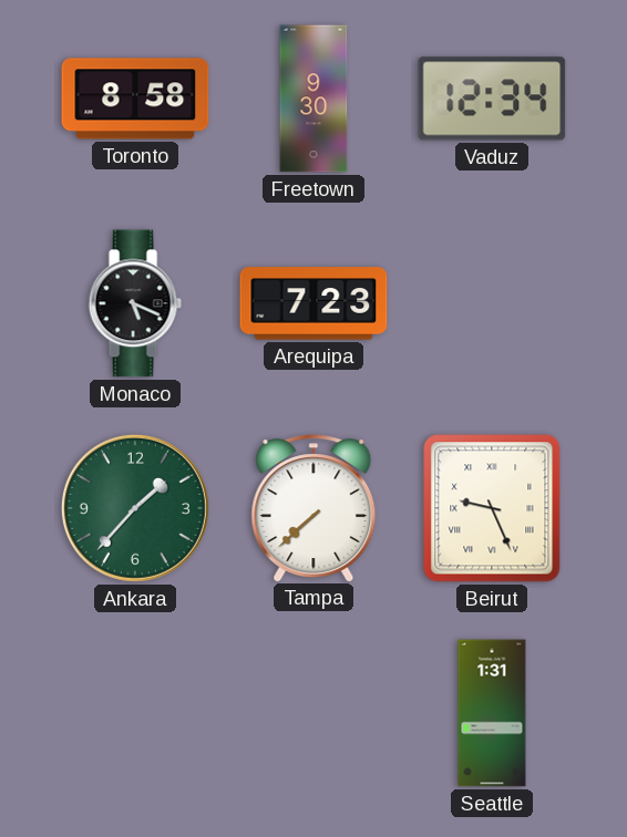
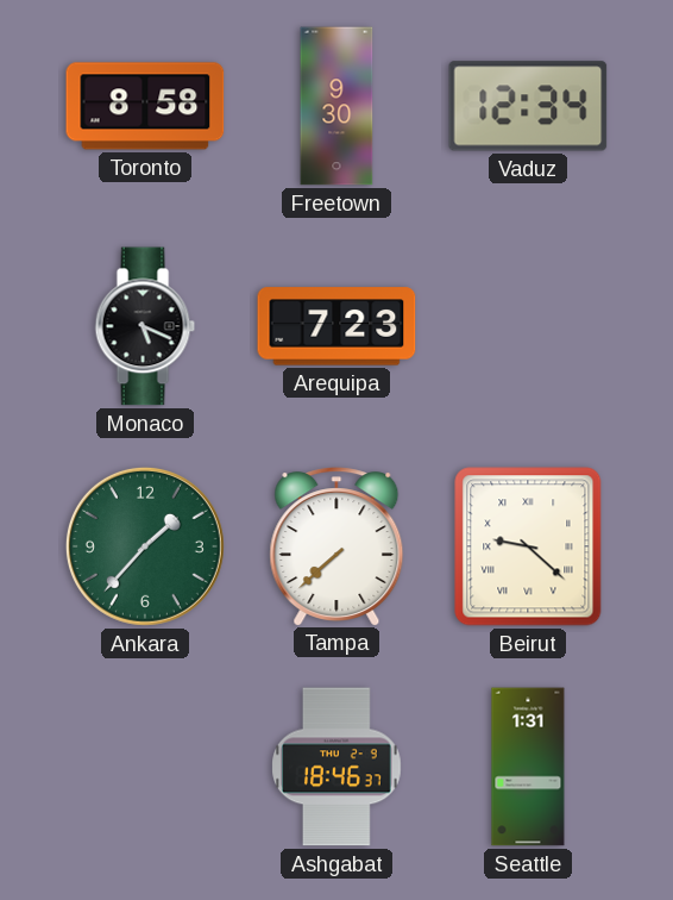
Beirut: 9:26 -> 9:22
Ashgabat: none -> 18:46
